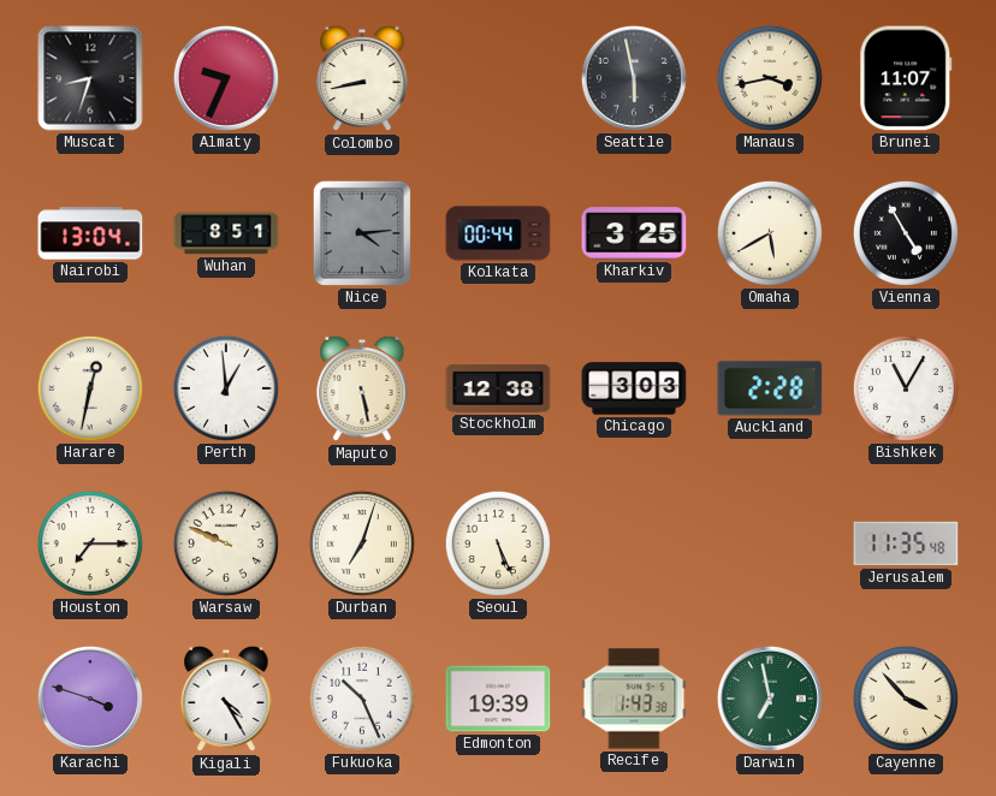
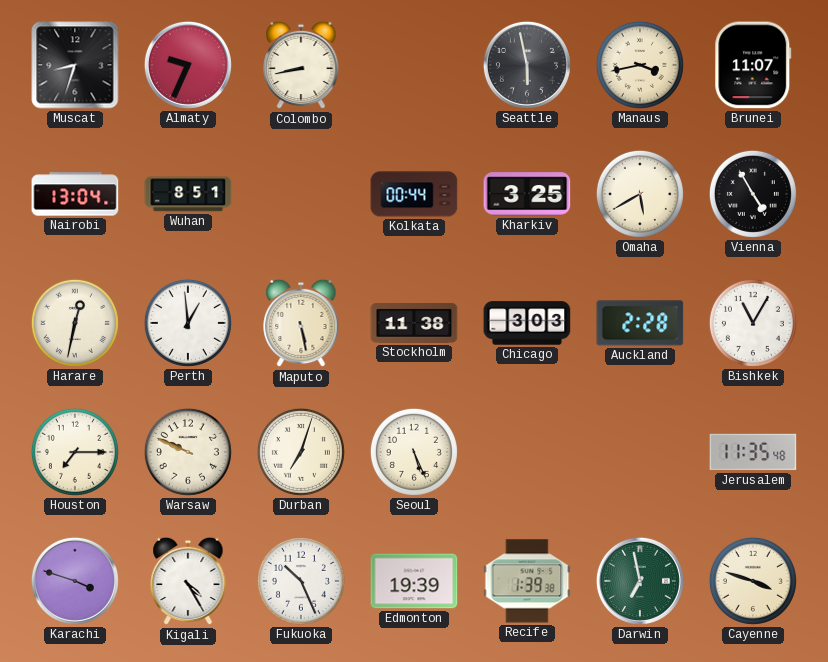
Nice: 4:14 -> none
Stockholm: 12:38 -> 11:38
Recife: 1:43 -> 1:39
Cayenne: 3:53 -> 3:48
